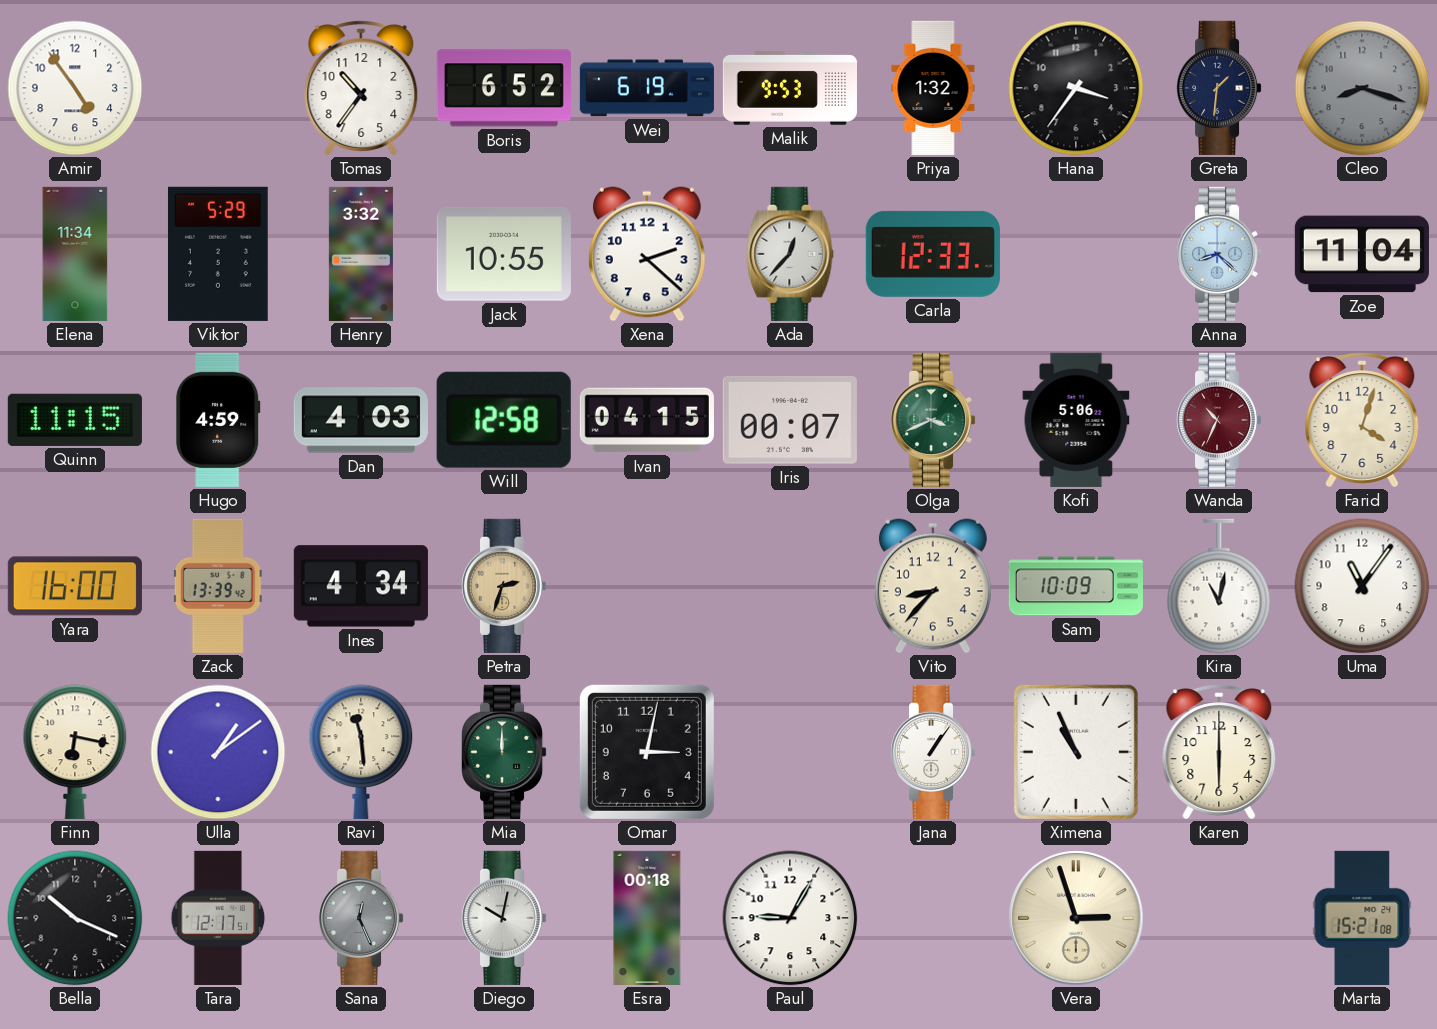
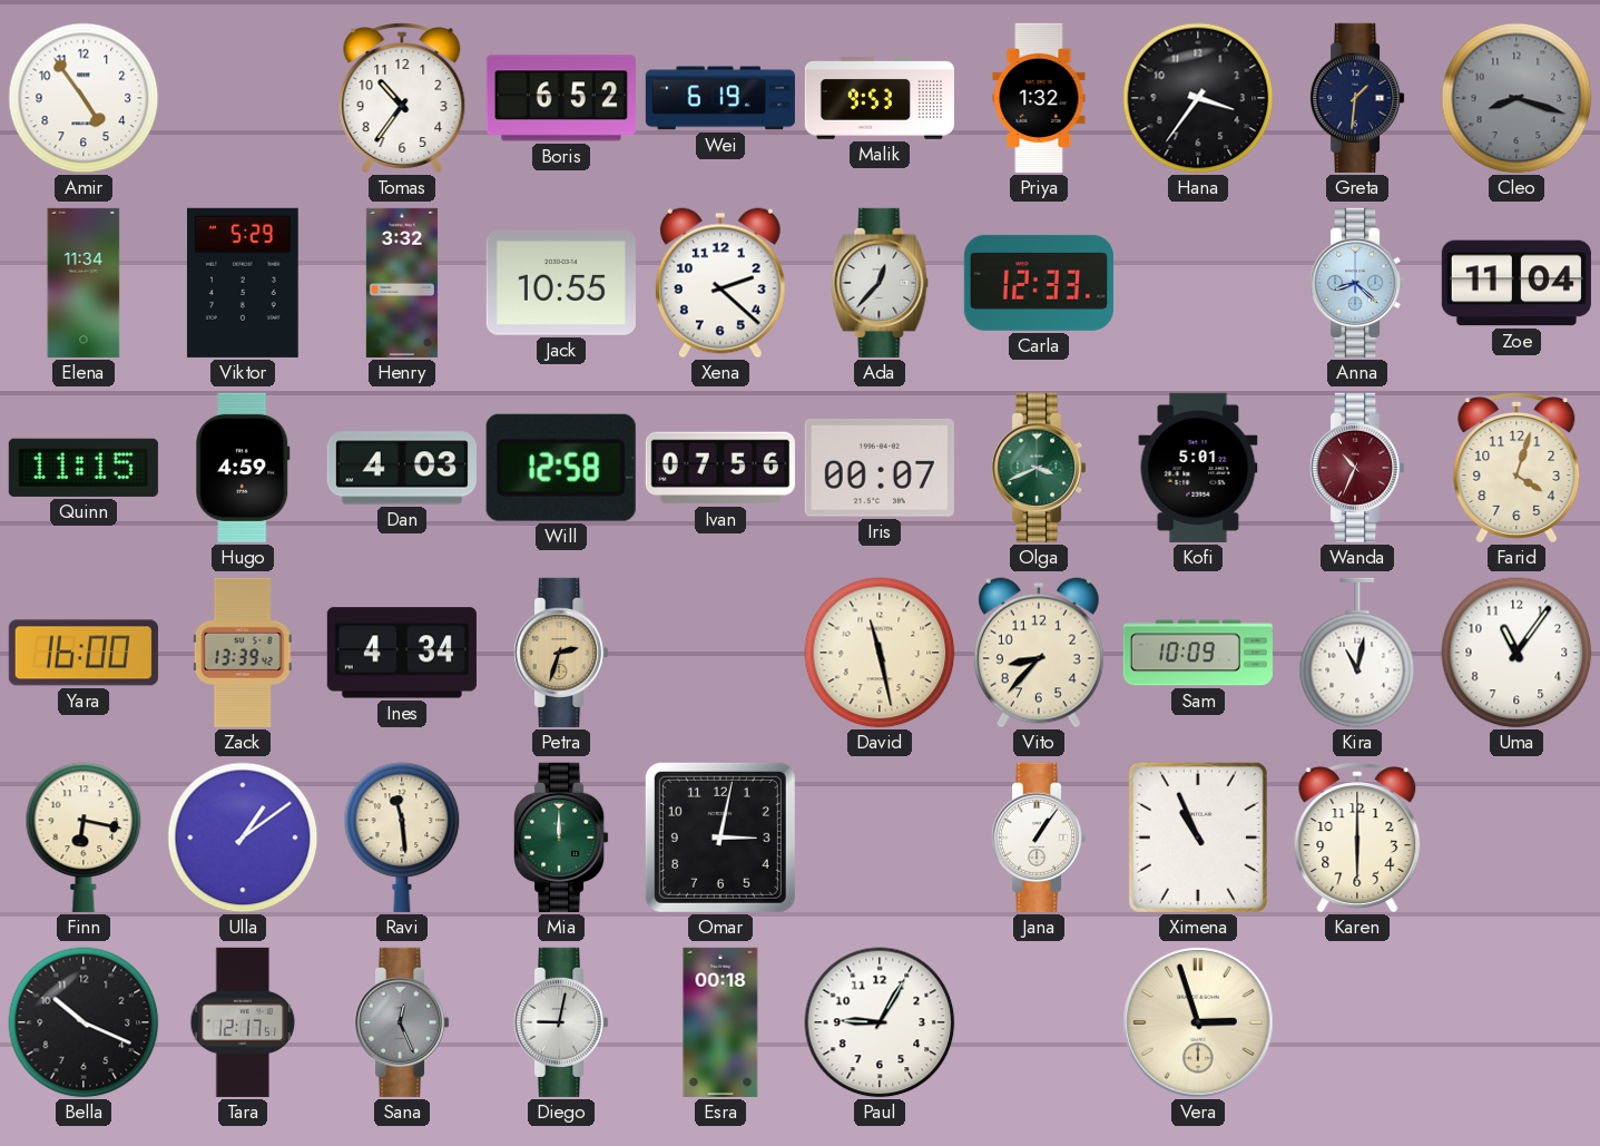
Ivan: 04:15 -> 07:56
Kofi: 5:06 -> 5:01
David: none -> 11:28
Diego: 10:02 -> 9:02
Marta: 15:21 -> none
